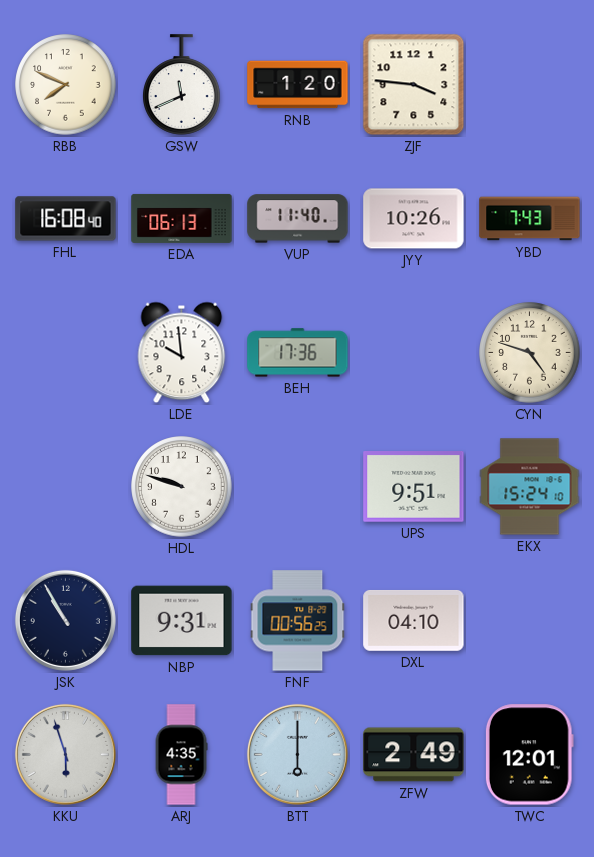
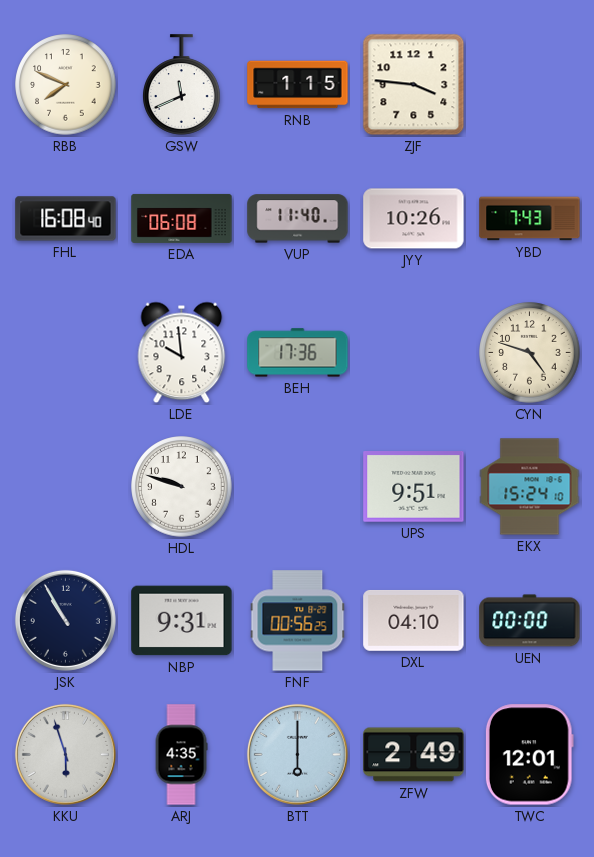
RNB: 1:20 -> 1:15
EDA: 06:13 -> 06:08
UEN: none -> 00:00
